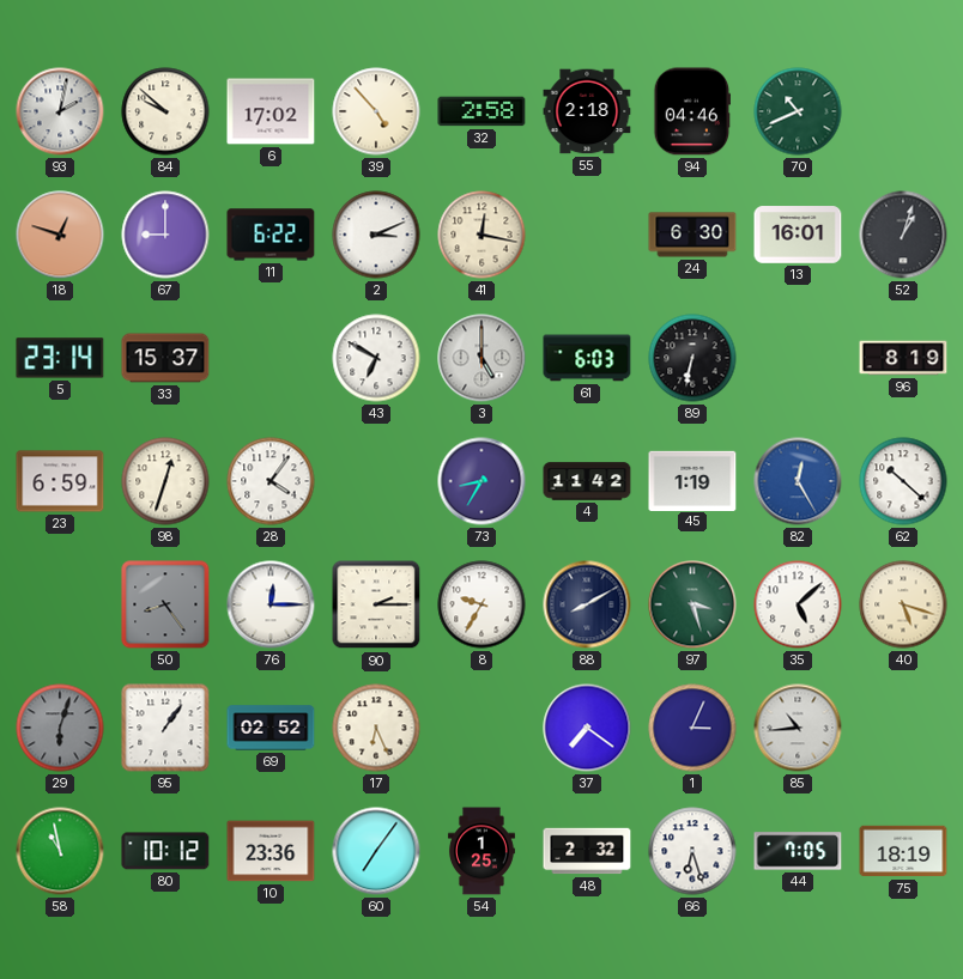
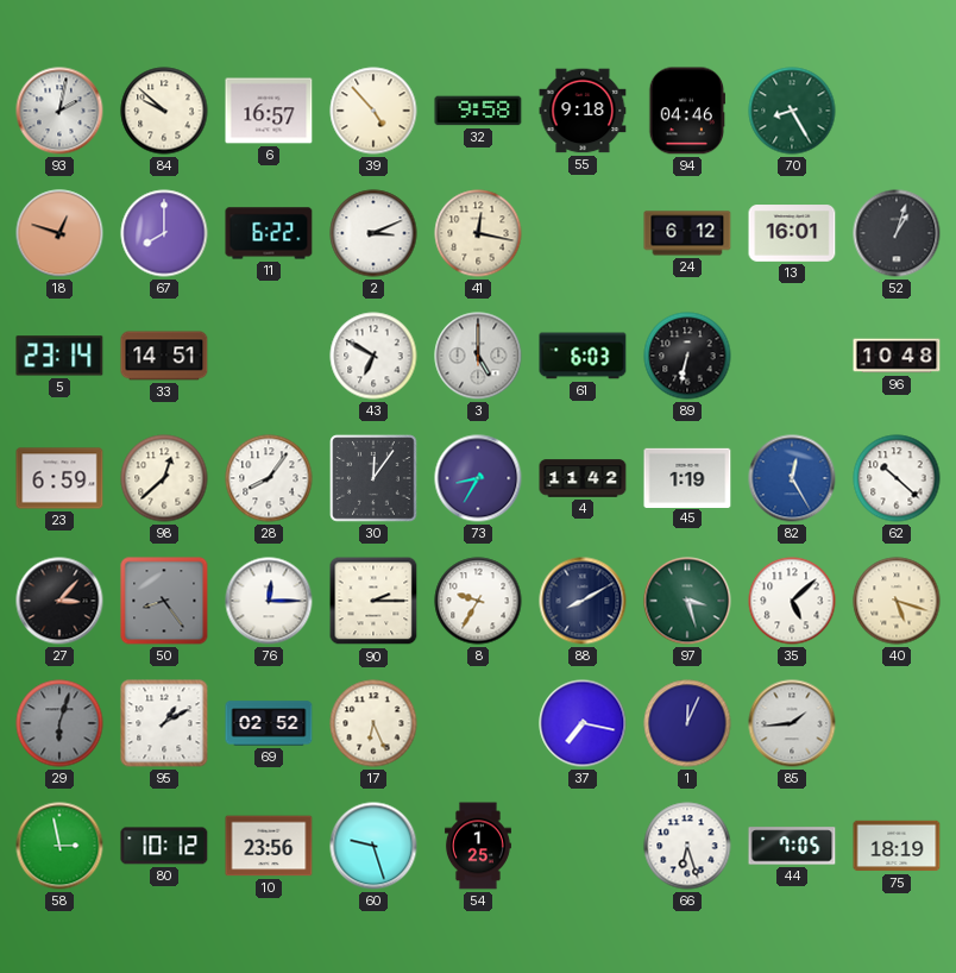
6: 17:02 -> 16:57
32: 2:58 -> 9:58
55: 2:18 -> 9:18
70: 10:41 -> 8:25
67: 9:00 -> 8:00
24: 6:30 -> 6:12
33: 15:37 -> 14:51
96: 8:19 -> 10:48
98: 12:33 -> 12:38
28: 4:06 -> 8:06
30: none -> 12:06
27: none -> 3:07
95: 1:06 -> 1:10
37: 7:21 -> 7:17
1: 3:04 -> 12:04
85: 10:44 -> 1:44
58: 10:58 -> 2:58
10: 23:36 -> 23:56
60: 7:06 -> 9:27
48: 2:32 -> none
